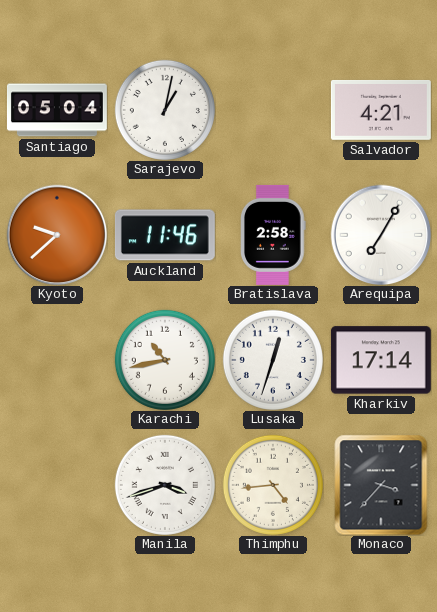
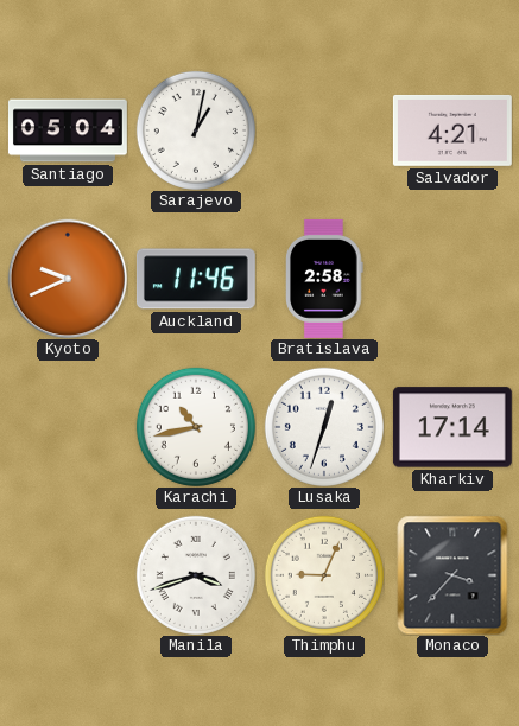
Kyoto: 9:38 -> 9:41
Arequipa: 7:05 -> none
Thimphu: 4:44 -> 9:04
